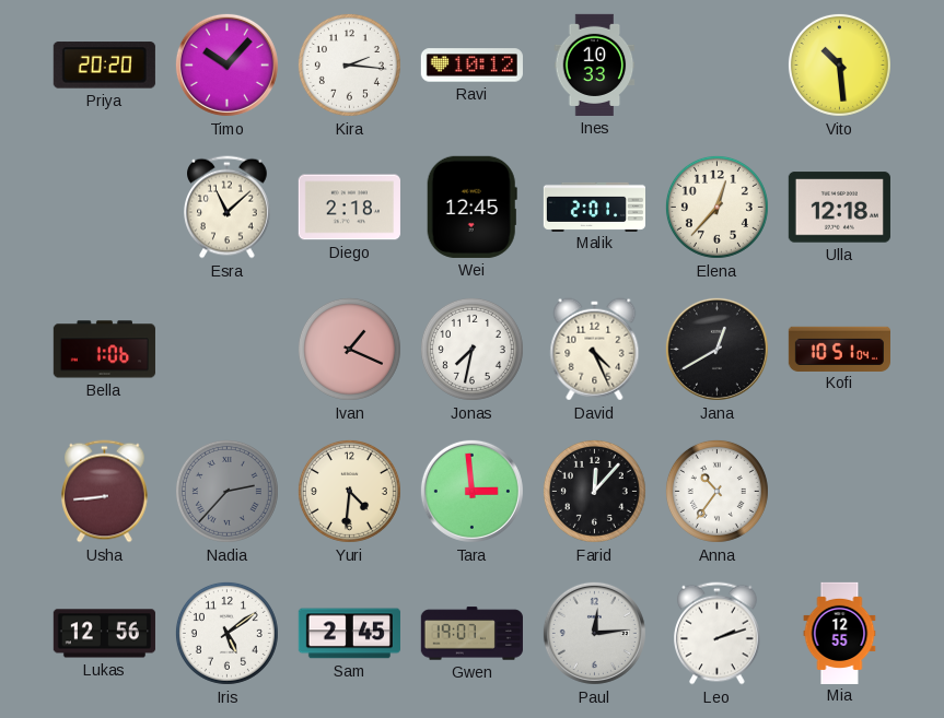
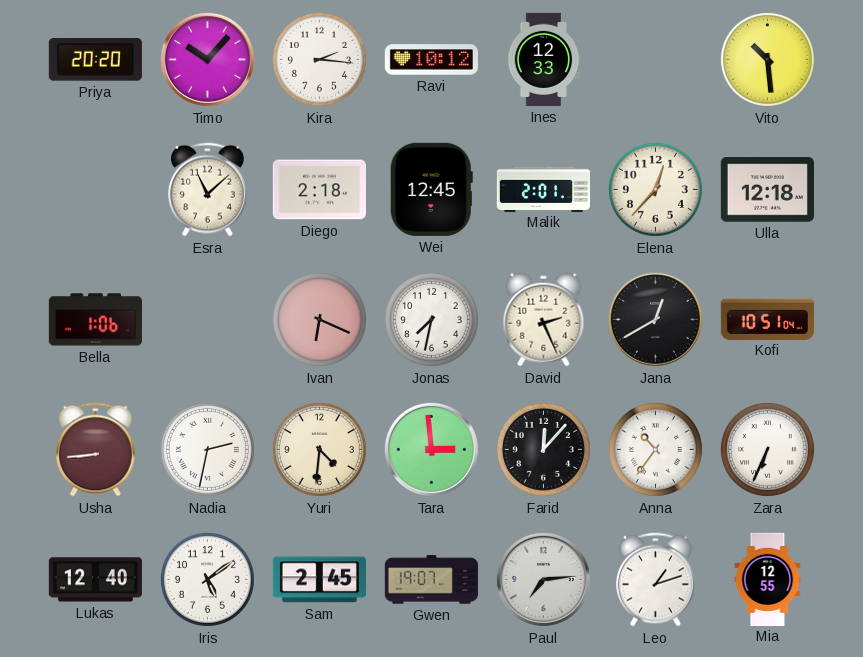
Ines: 10:33 -> 12:33
Ivan: 1:19 -> 6:19
David: 4:26 -> 2:26
Nadia: 2:37 -> 2:32
Nadia dial: grey -> white
Zara: none -> 6:34
Lukas: 12:56 -> 12:40
Paul: 12:14 -> 7:14
Leo: 2:12 -> 1:12
